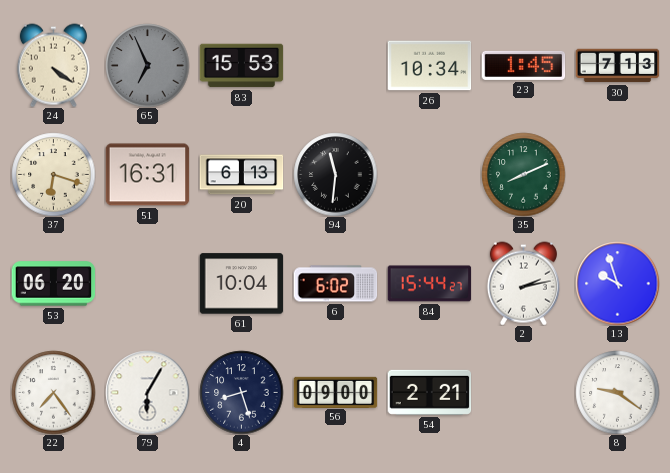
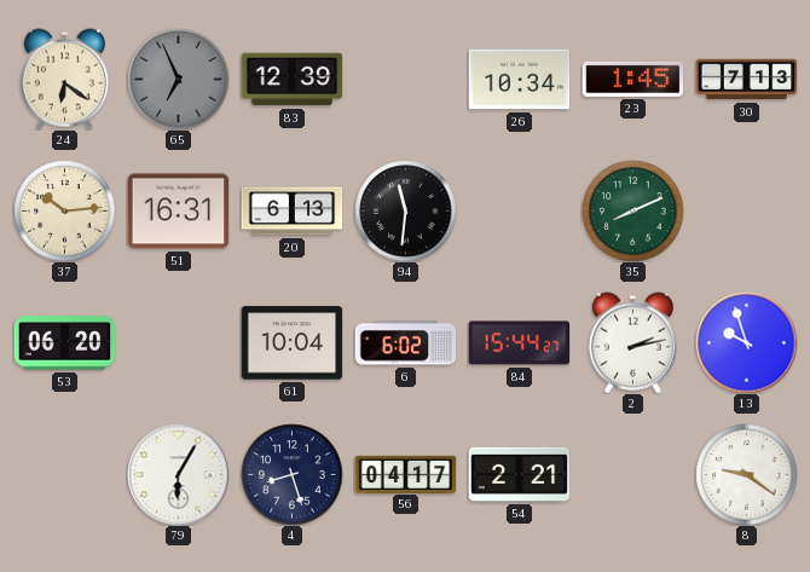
24: 4:21 -> 6:21
83: 15:53 -> 12:39
37: 6:18 -> 10:14
22: 7:24 -> none
56: 09:00 -> 04:17
